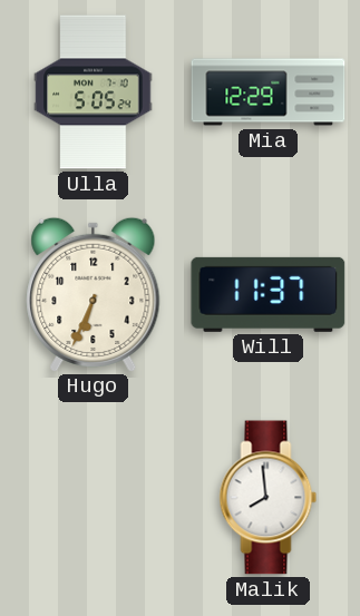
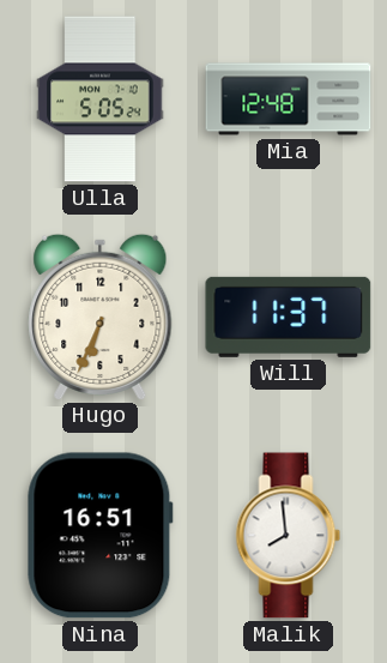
Mia: 12:29 -> 12:48
Nina: none -> 16:51
